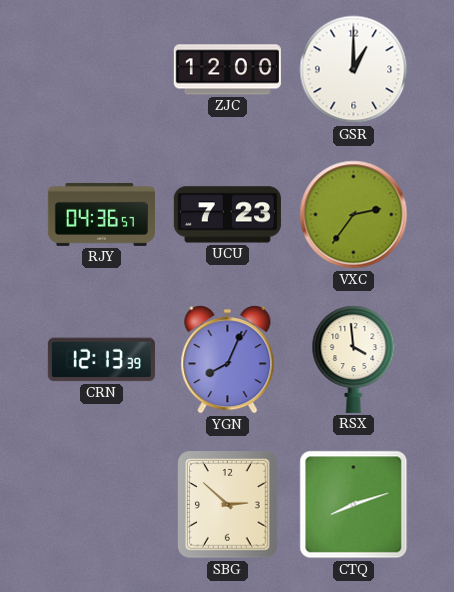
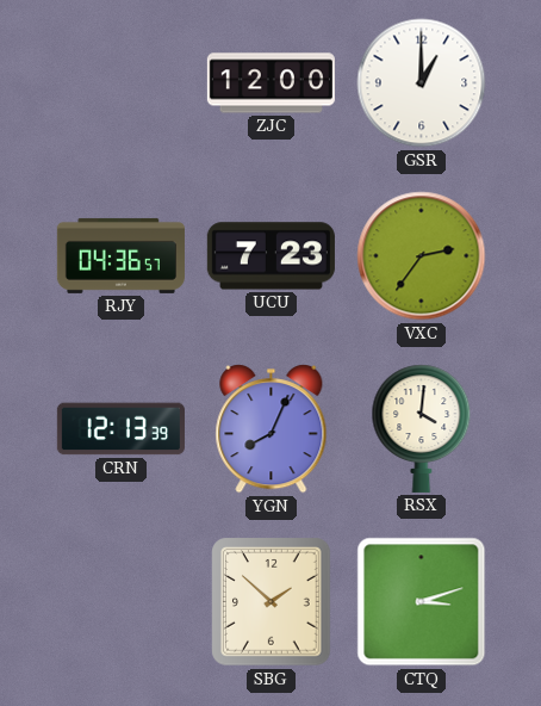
RSX: 3:59 -> 4:01
SBG: 2:52 -> 1:52
CTQ: 8:12 -> 3:12
